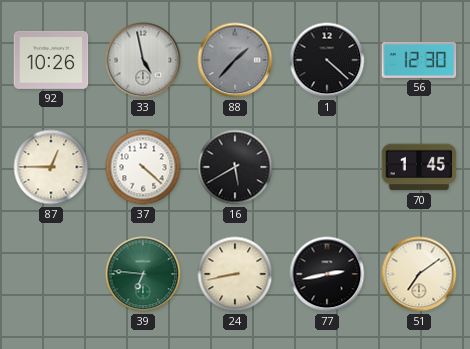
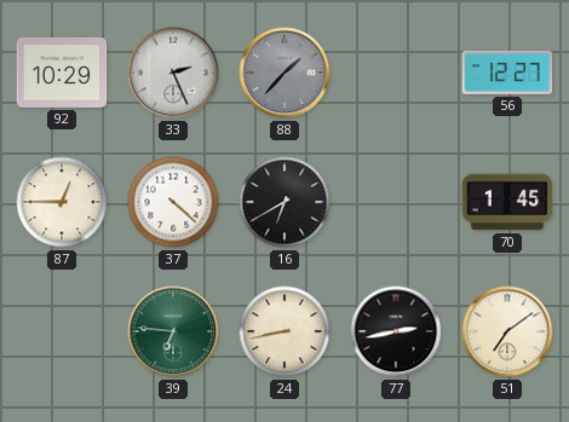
92: 10:26 -> 10:29
33: 4:58 -> 2:26
1: 4:22 -> none
56: 12:30 -> 12:27
16: 5:40 -> 6:40
